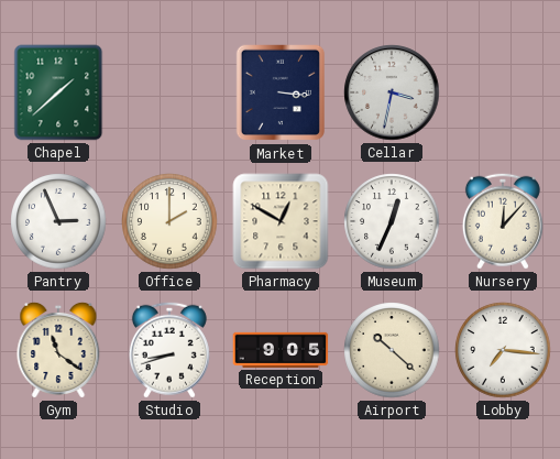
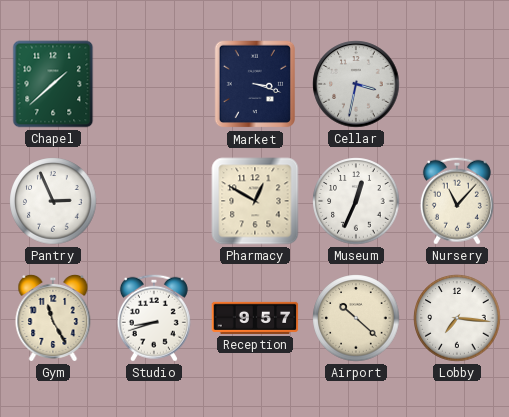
Market: 3:16 -> 3:18
Office: 2:00 -> none
Nursery: 12:07 -> 11:07
Gym: 11:21 -> 11:25
Reception: 9:05 -> 9:57
